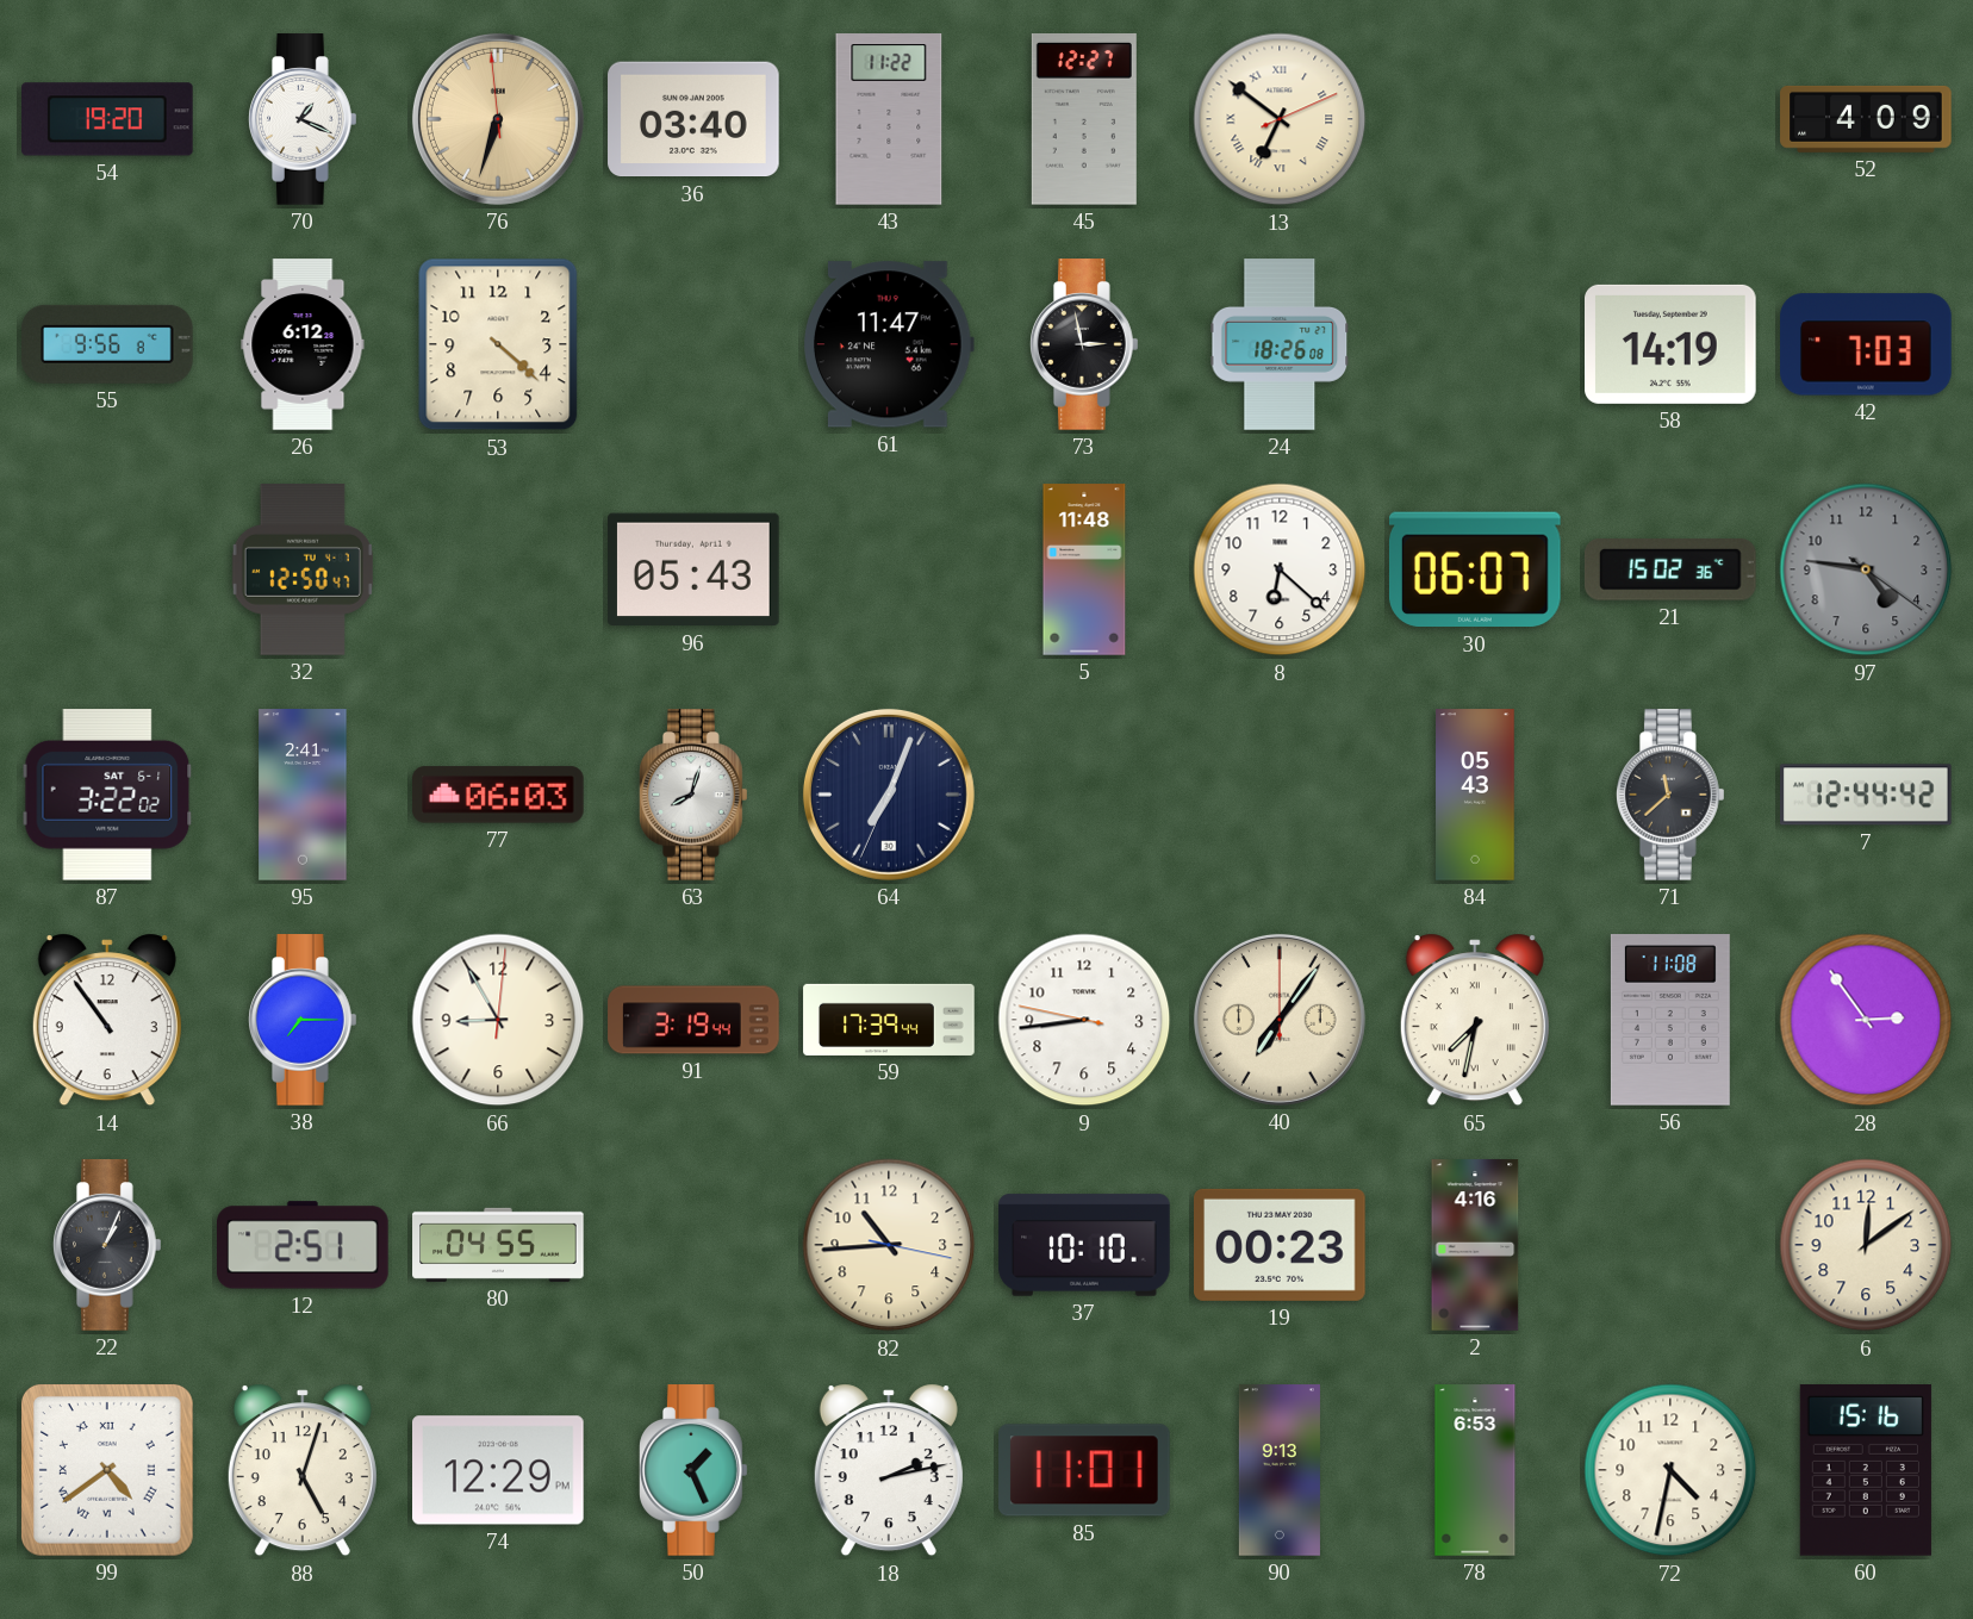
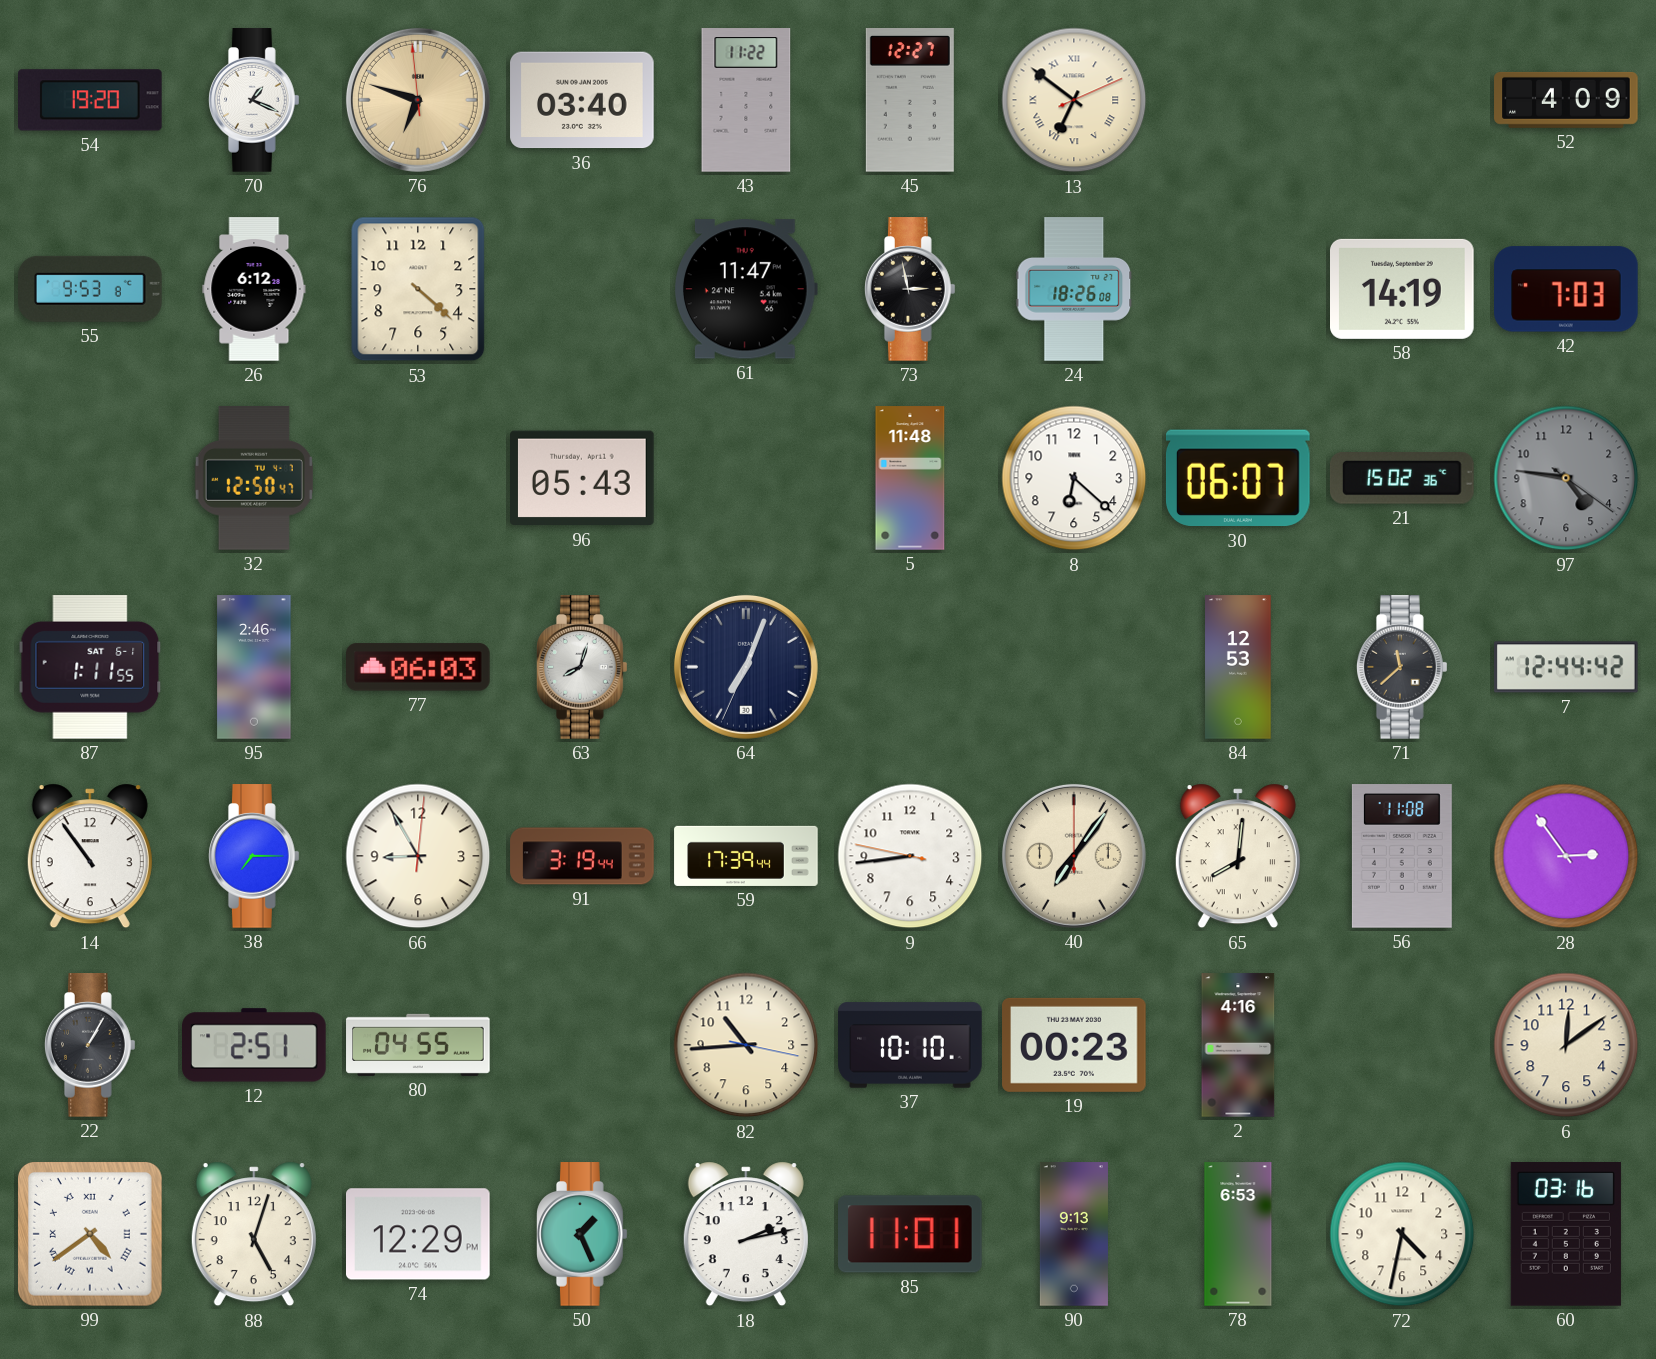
76: 6:32 -> 6:47
55: 9:56 -> 9:53
87: 3:22 -> 1:11
95: 2:41 -> 2:46
84: 05:43 -> 12:53
65: 7:32 -> 8:01
22: 1:04 -> 1:05
60: 15:16 -> 03:16
